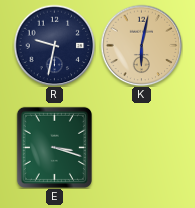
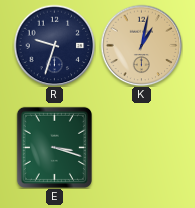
R: 9:32 -> 9:33
K: 6:02 -> 1:02
